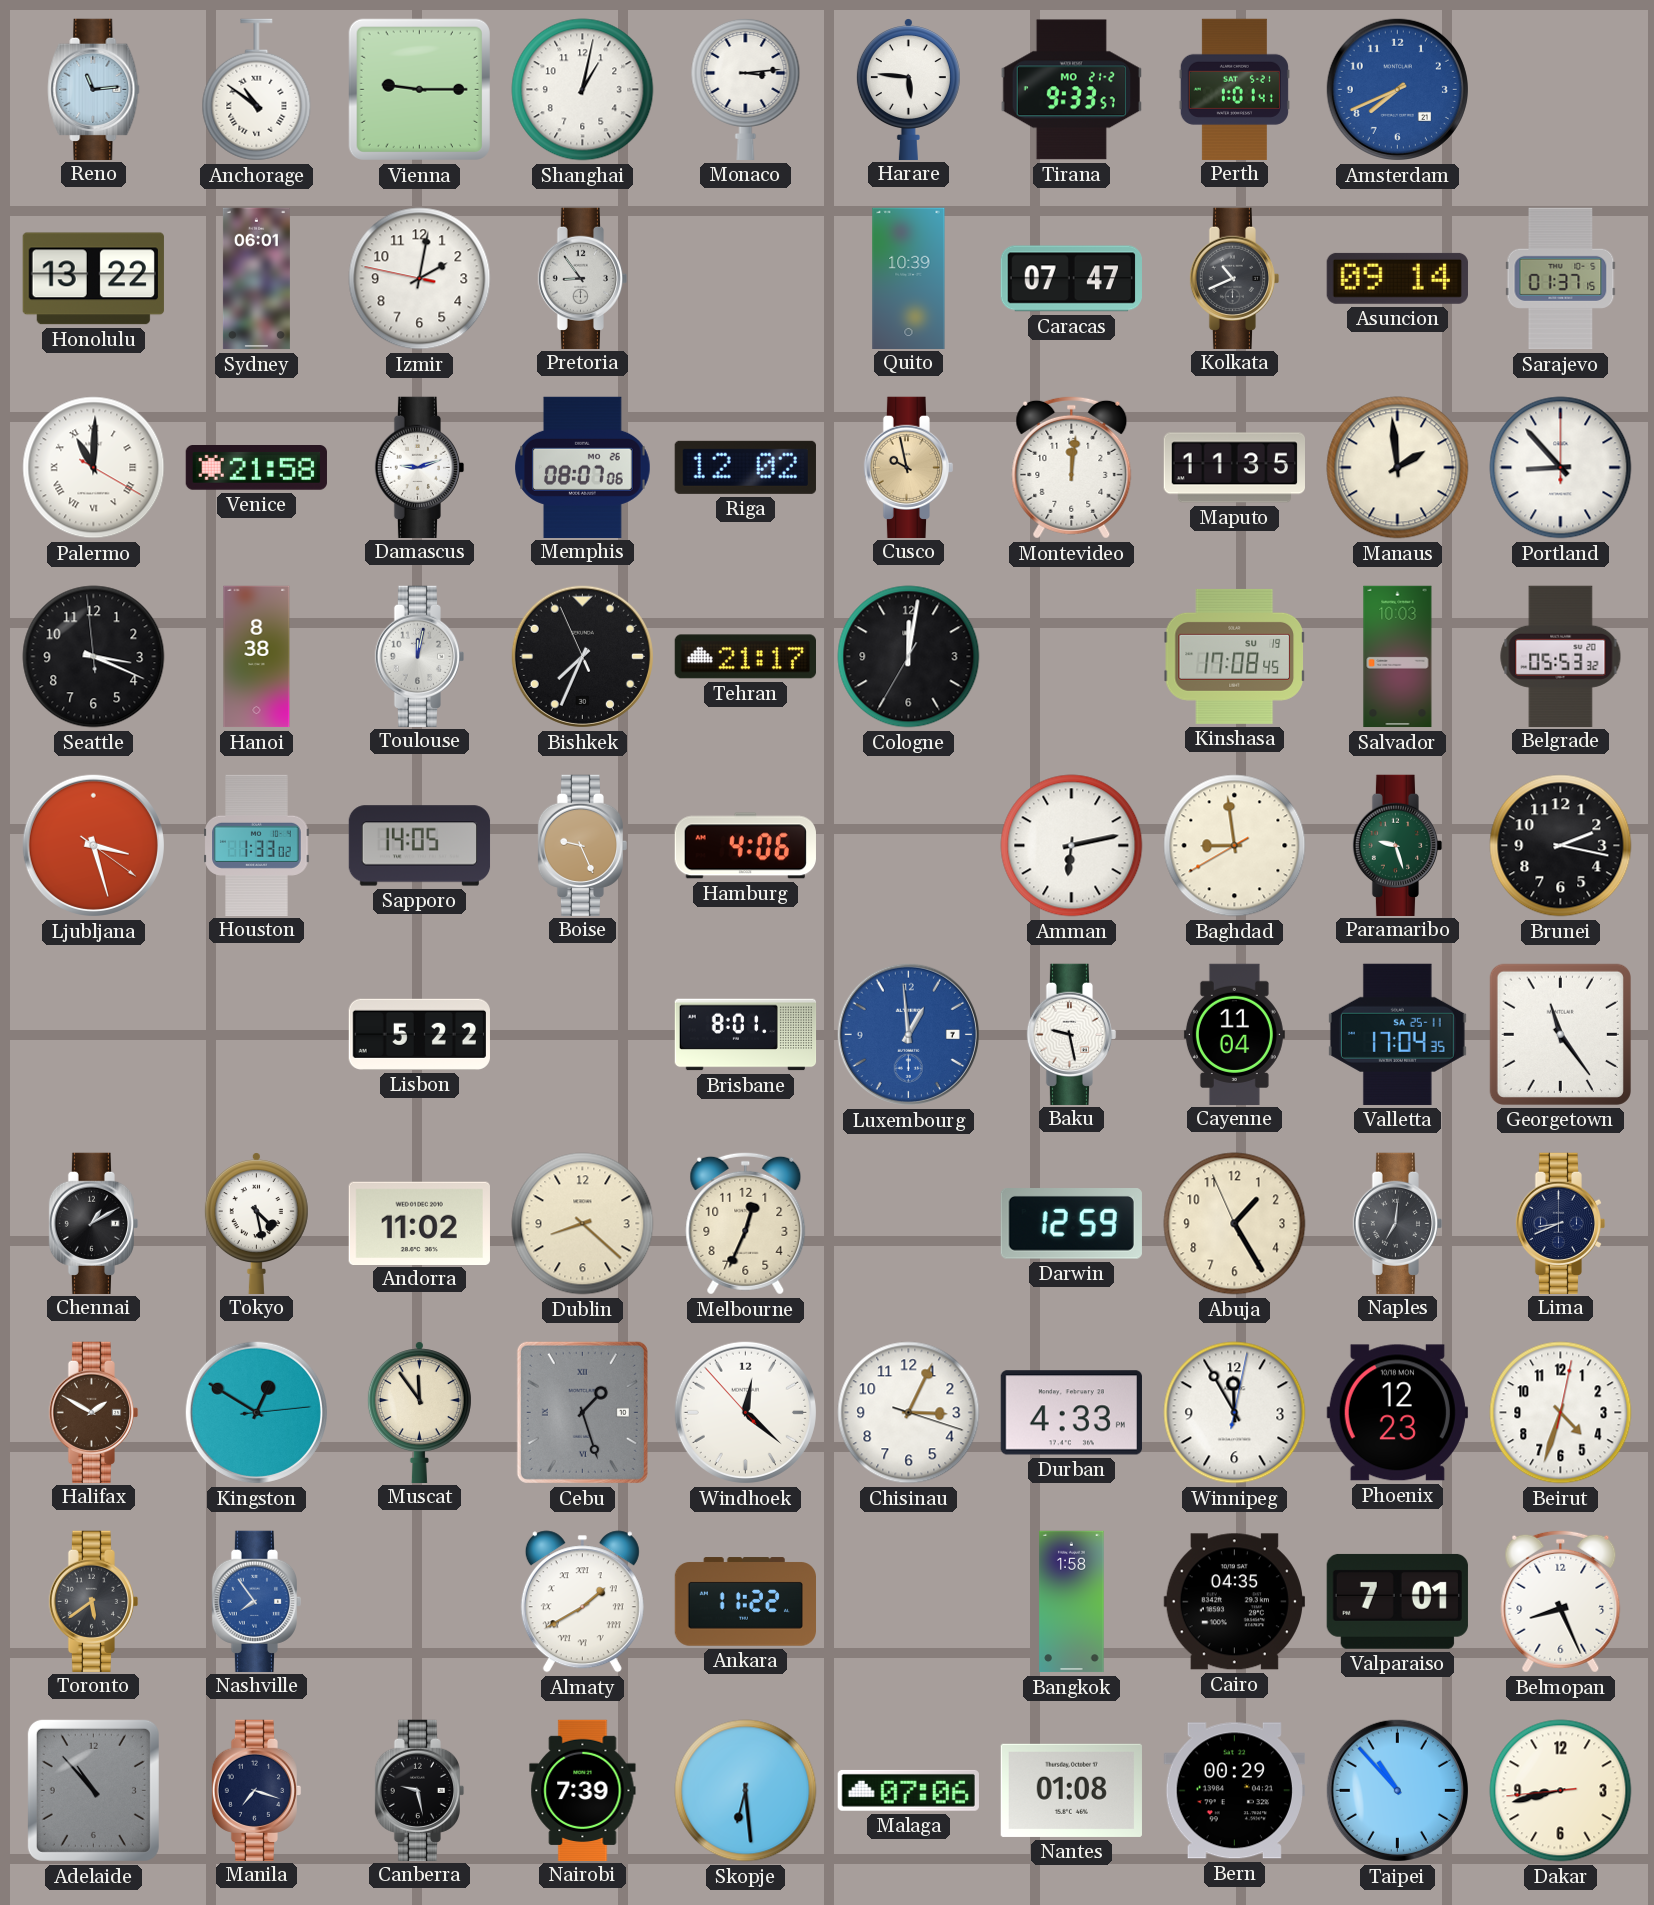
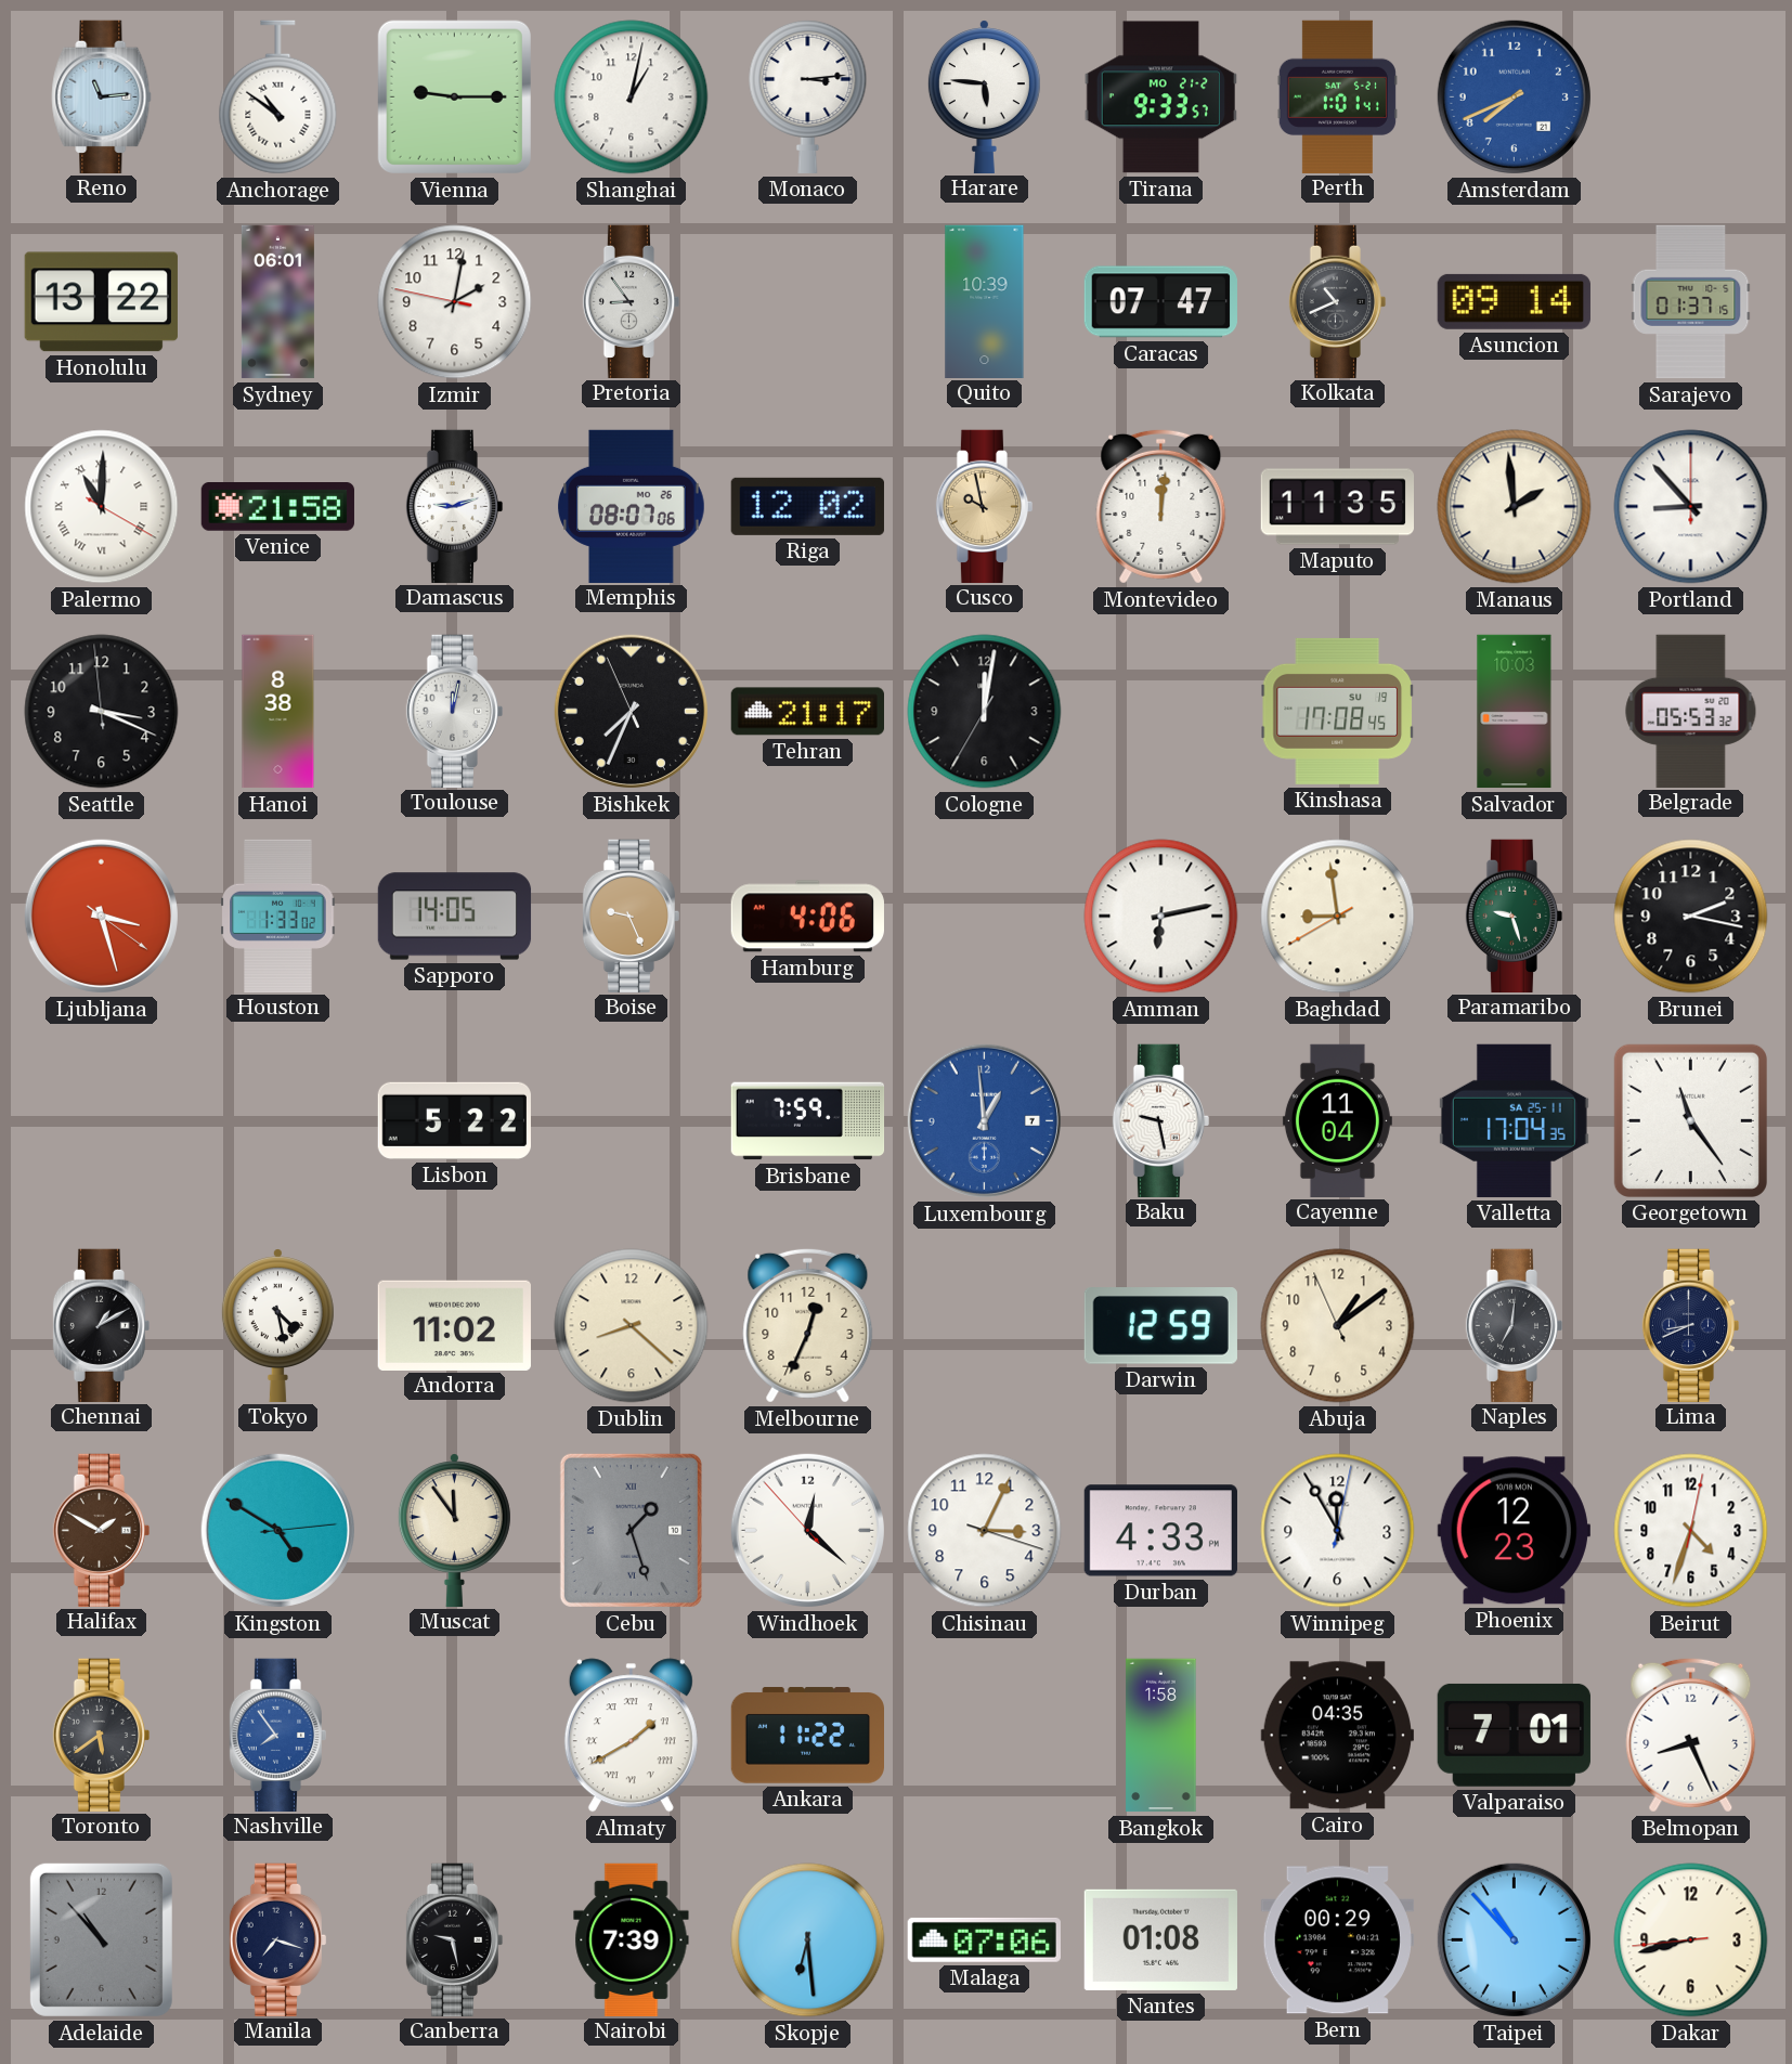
Brisbane: 8:01 -> 7:59
Abuja: 1:24 -> 1:08
Kingston: 12:50 -> 4:50
